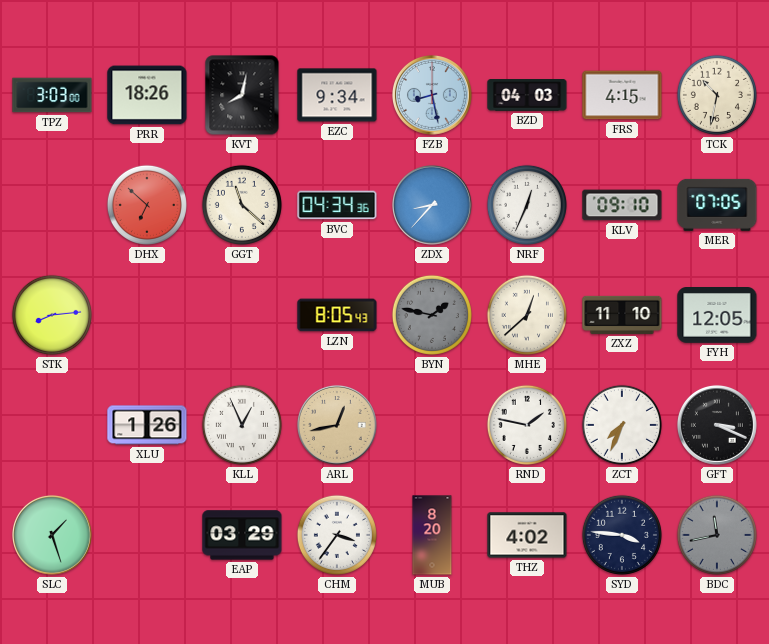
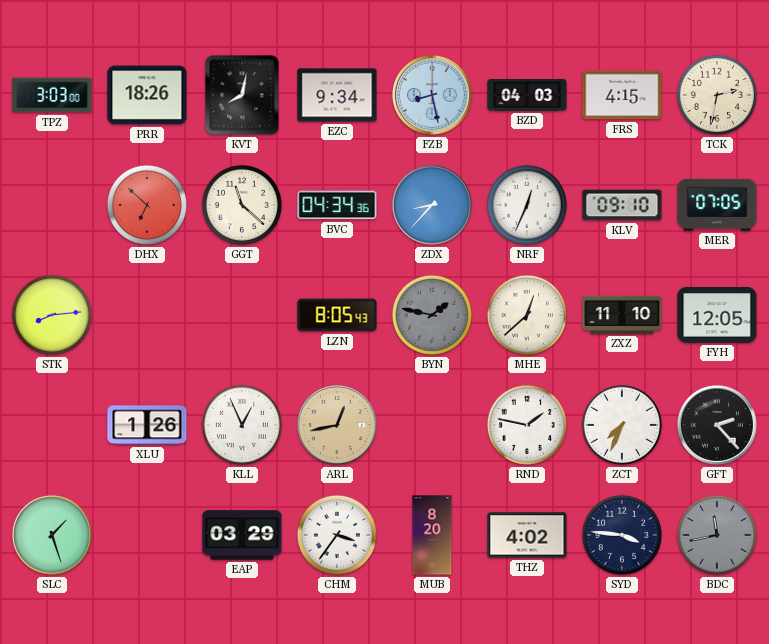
TCK: 10:32 -> 2:32
GFT: 3:19 -> 2:23
